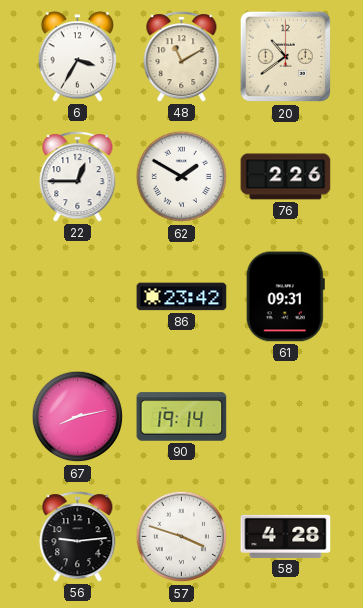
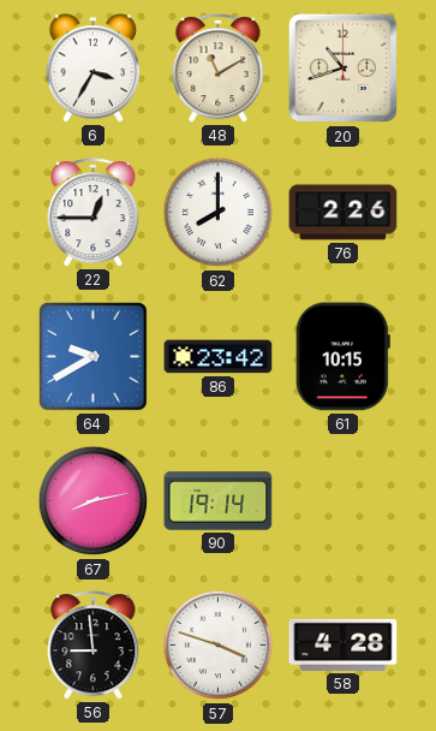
20: 10:39 -> 10:42
62: 1:50 -> 8:00
64: none -> 9:40
61: 09:31 -> 10:15
56: 9:14 -> 8:59
